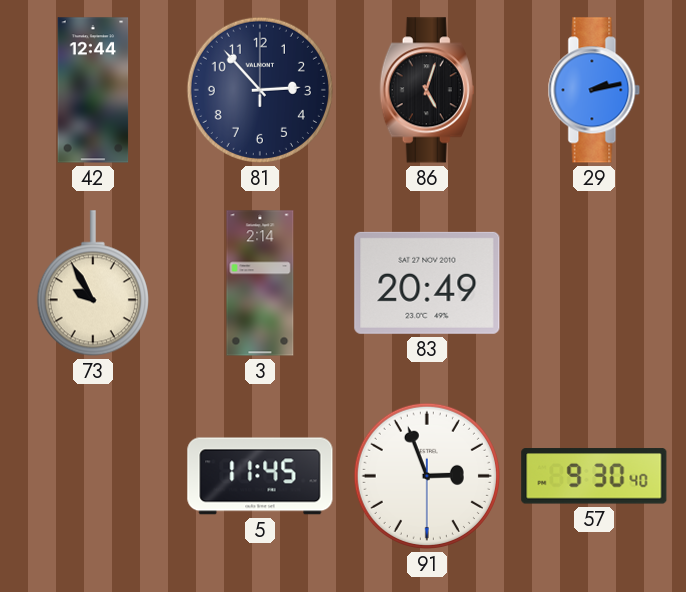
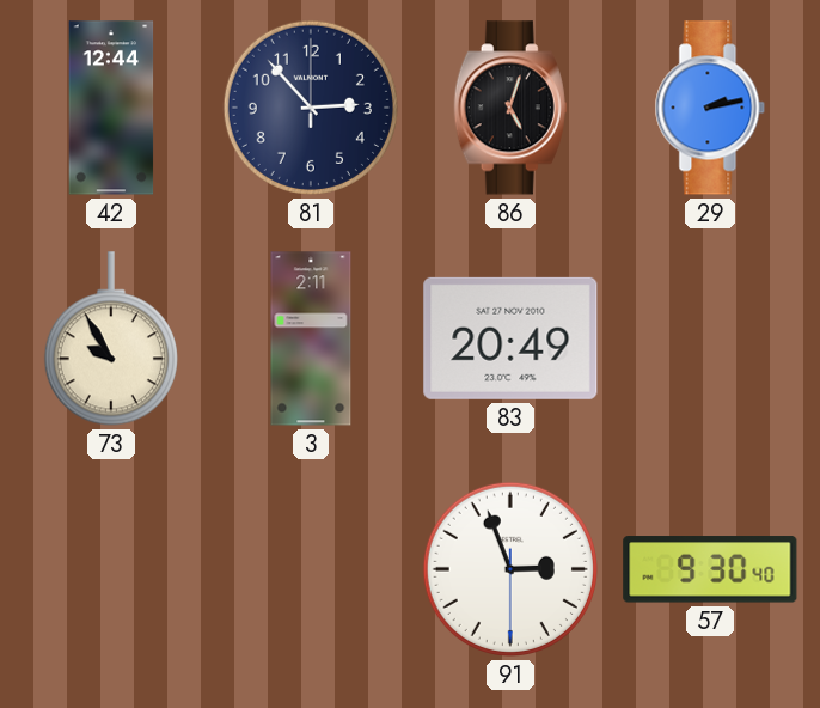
3: 2:14 -> 2:11
5: 11:45 -> none
